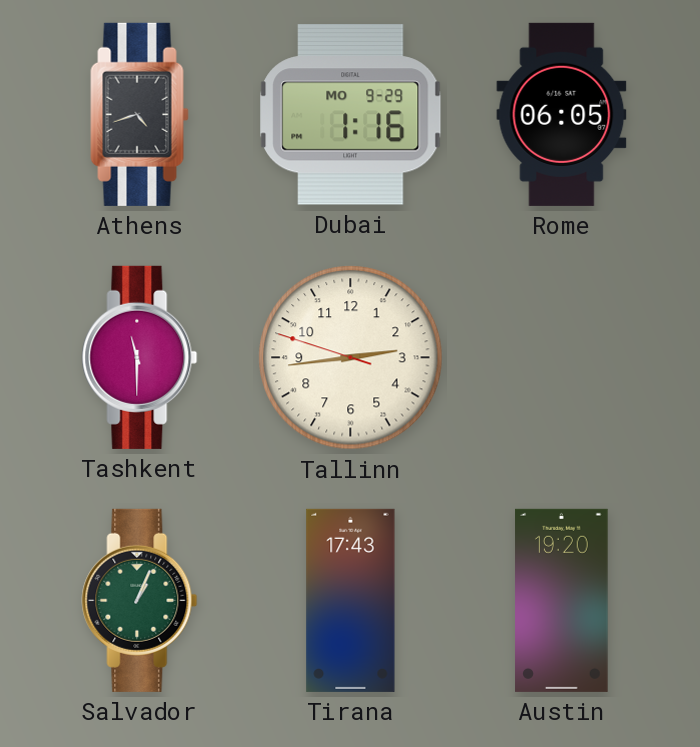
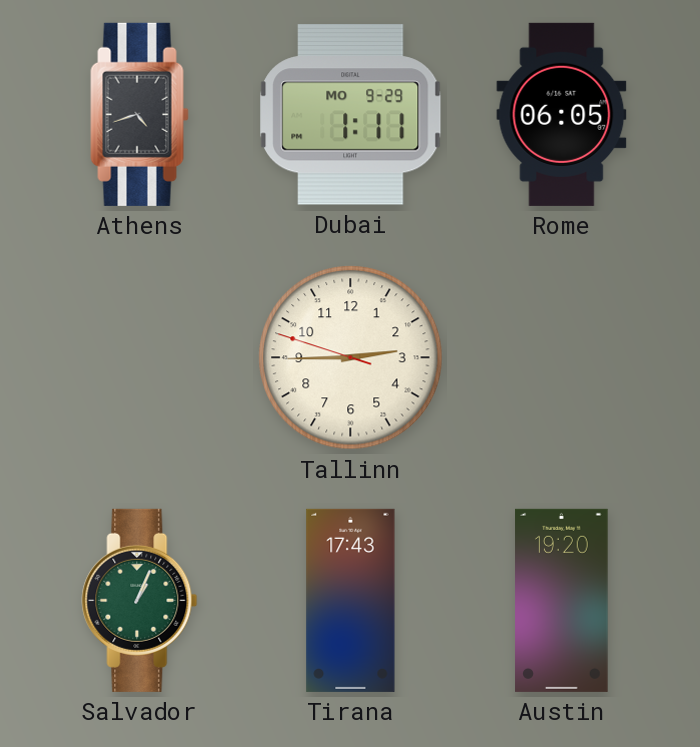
Dubai: 1:16 -> 1:11
Tashkent: 11:30 -> none
Tallinn: 2:43 -> 2:44
